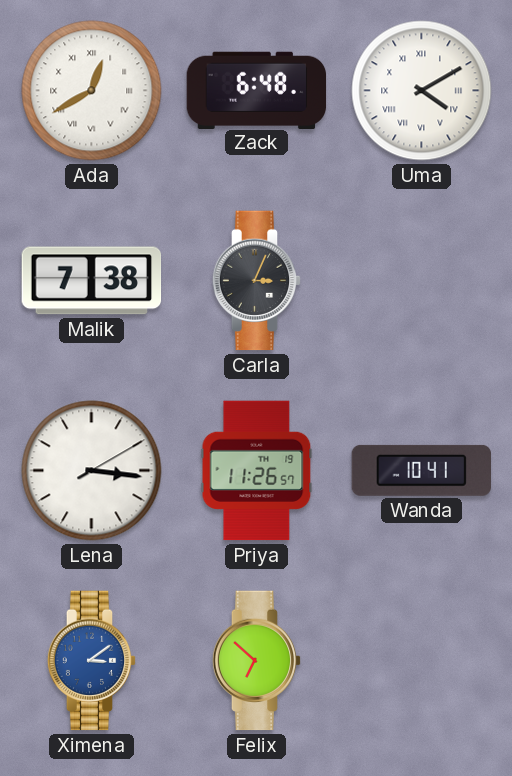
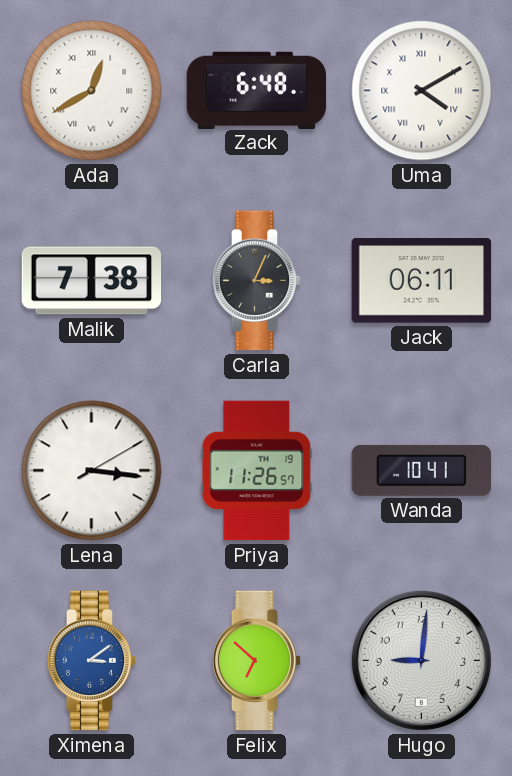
Jack: none -> 06:11
Hugo: none -> 9:01
